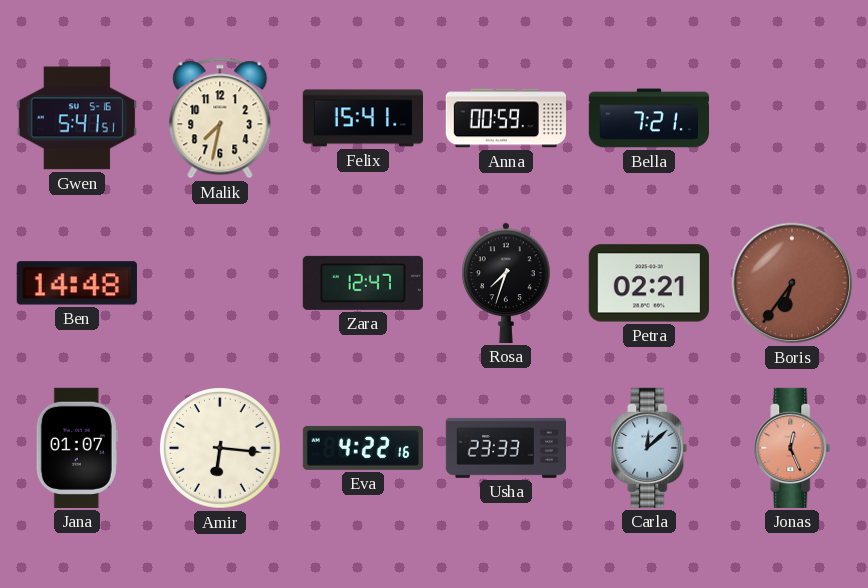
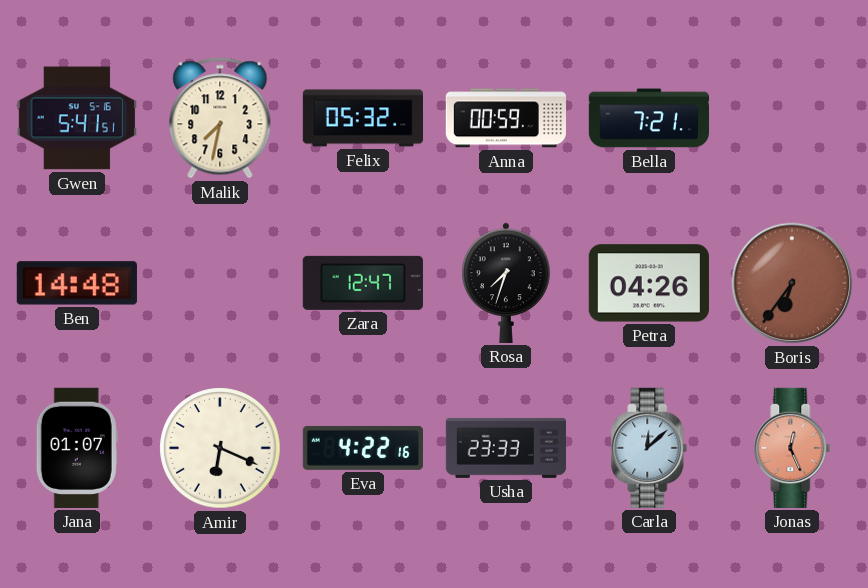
Felix: 15:41 -> 05:32
Petra: 02:21 -> 04:26
Amir: 6:16 -> 6:19
